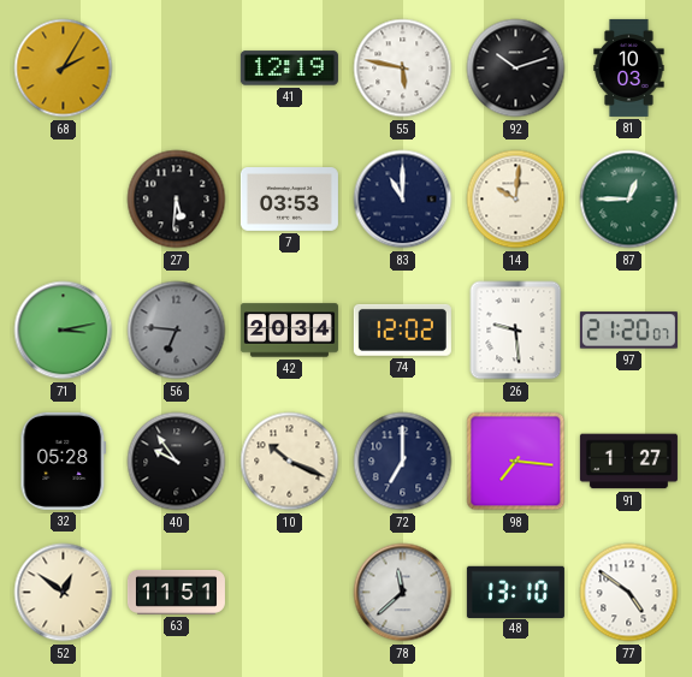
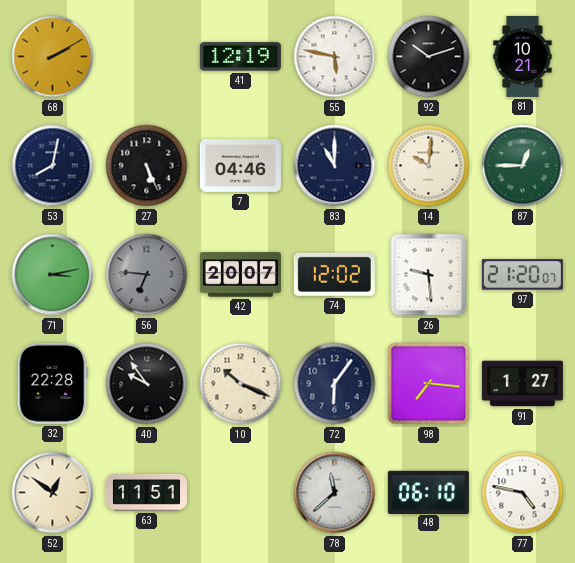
68: 2:05 -> 2:10
81: 10:03 -> 10:21
53: none -> 8:02
27: 5:31 -> 5:26
7: 03:53 -> 04:46
42: 20:34 -> 20:07
32: 05:28 -> 22:28
72: 7:00 -> 6:06
48: 13:10 -> 06:10
77: 4:51 -> 4:47
